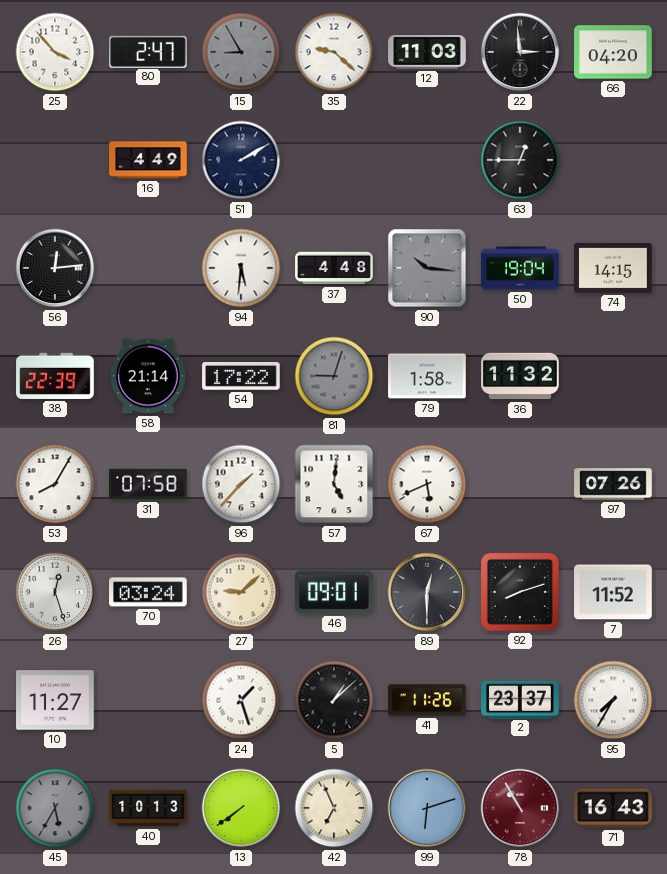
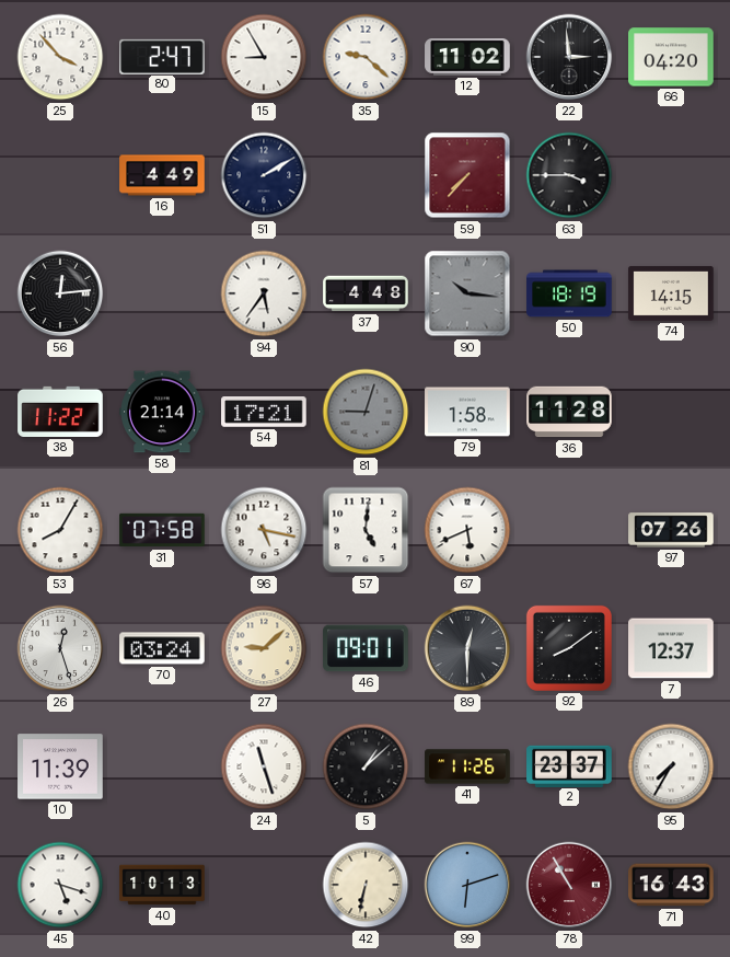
15 dial: grey -> white
12: 11:03 -> 11:02
59: none -> 7:37
63: 12:45 -> 3:45
94: 5:31 -> 5:36
50: 19:04 -> 18:19
38: 22:39 -> 11:22
54: 17:22 -> 17:21
36: 11:32 -> 11:28
96: 1:37 -> 5:17
92: 8:12 -> 8:09
7: 11:52 -> 12:37
10: 11:27 -> 11:39
24: 1:27 -> 11:27
45: 5:35 -> 5:18
45 dial: grey -> white
13: 7:39 -> none
42: 6:56 -> 6:32
